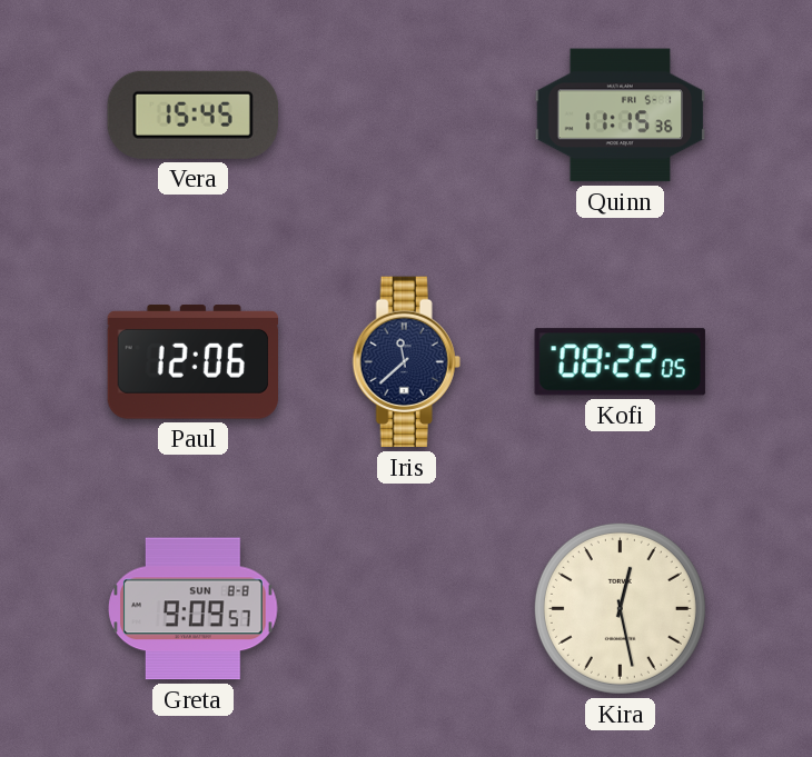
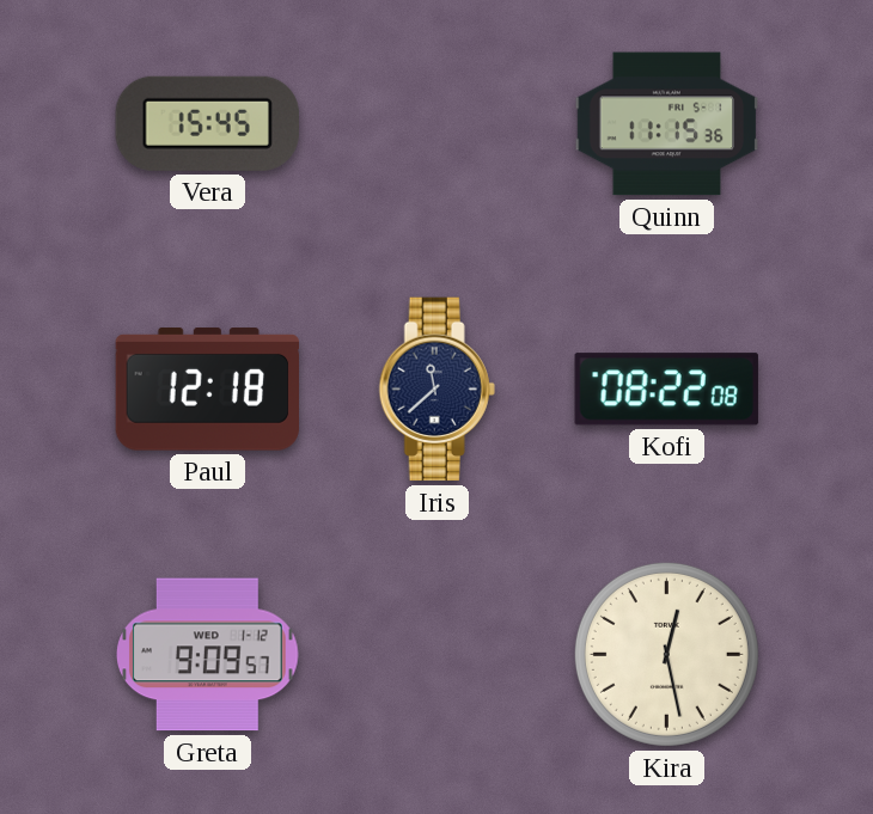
Paul: 12:06 -> 12:18
Kofi: 08:22:05 -> 08:22:08
Greta date: SUN 8-8 -> WED 1-12
